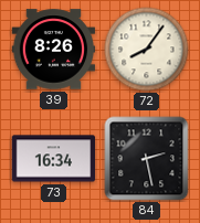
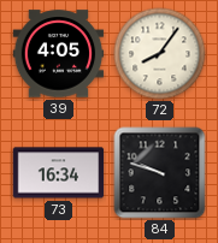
39: 8:26 -> 4:05
84: 2:28 -> 9:48
